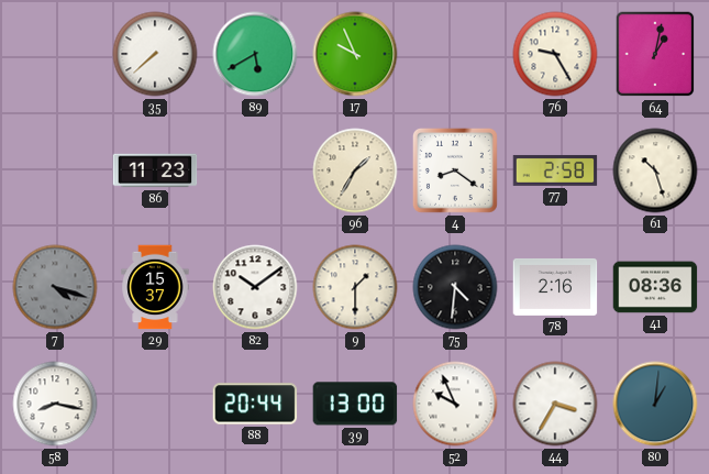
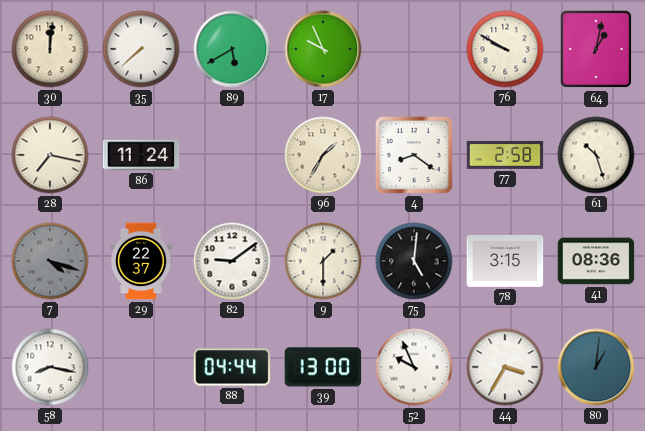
30: none -> 12:01
76: 9:25 -> 9:50
28: none -> 7:17
86: 11:23 -> 11:24
29: 15:37 -> 22:37
82: 10:09 -> 9:09
75: 4:31 -> 5:01
78: 2:16 -> 3:15
88: 20:44 -> 04:44
